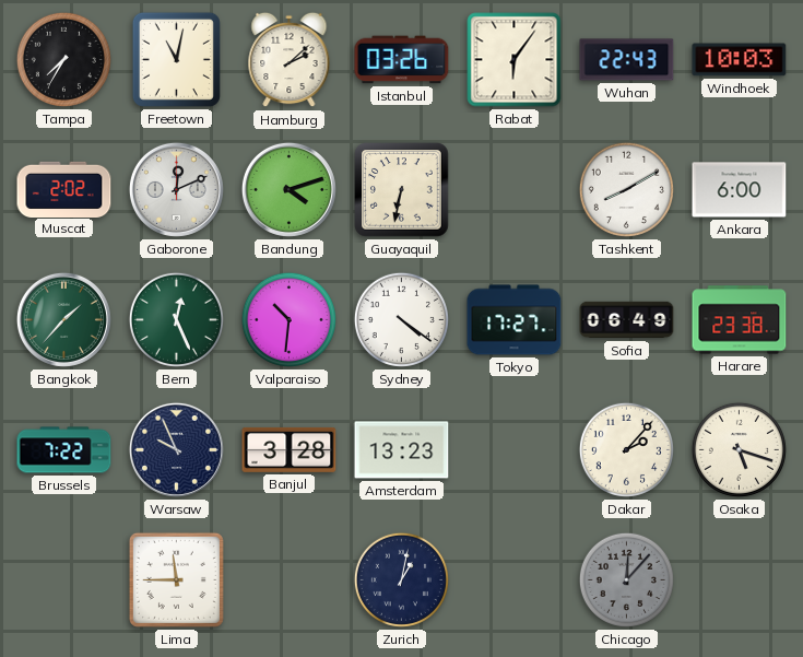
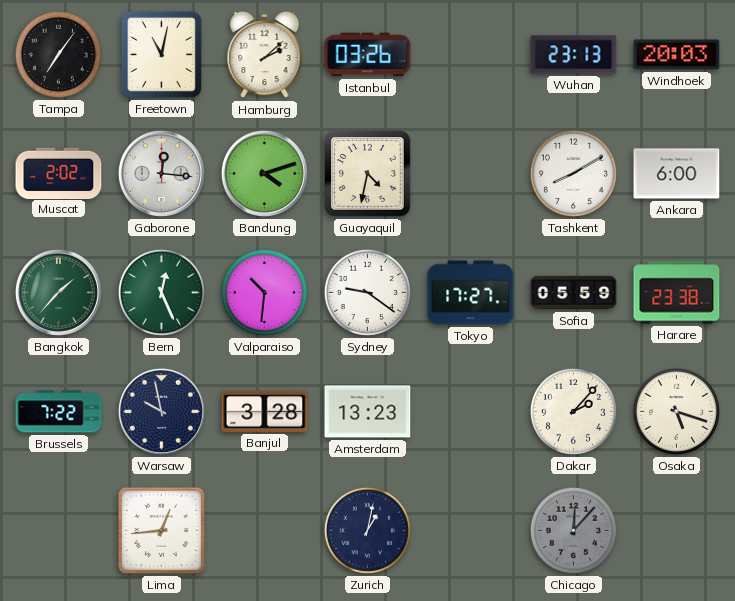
Tampa: 7:35 -> 7:06
Rabat: 6:06 -> none
Wuhan: 22:43 -> 23:13
Windhoek: 10:03 -> 20:03
Gaborone: 12:11 -> 12:16
Guayaquil: 6:32 -> 4:32
Sydney: 4:21 -> 9:21
Sofia: 06:49 -> 05:59
Warsaw: 9:56 -> 9:58
Lima: 11:45 -> 12:44
